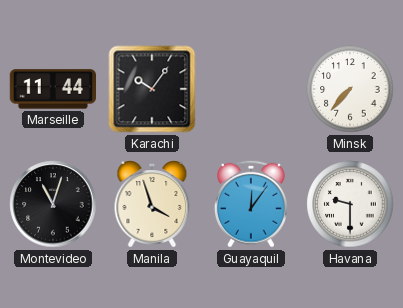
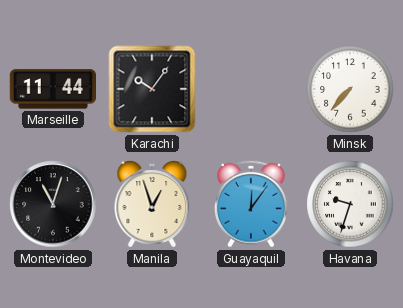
Manila: 3:57 -> 12:57
Havana: 9:30 -> 9:33
